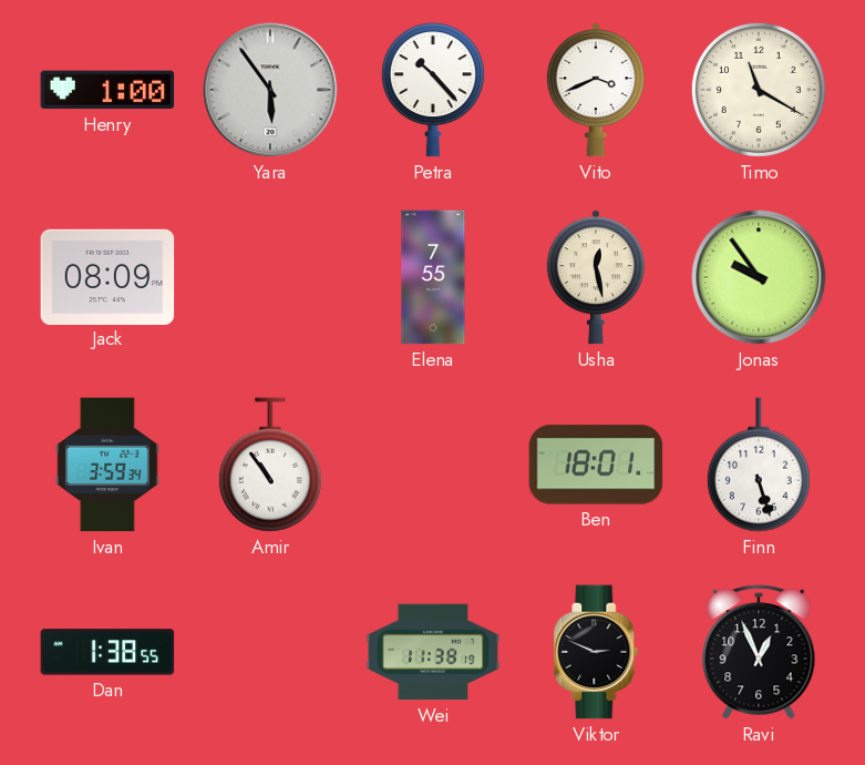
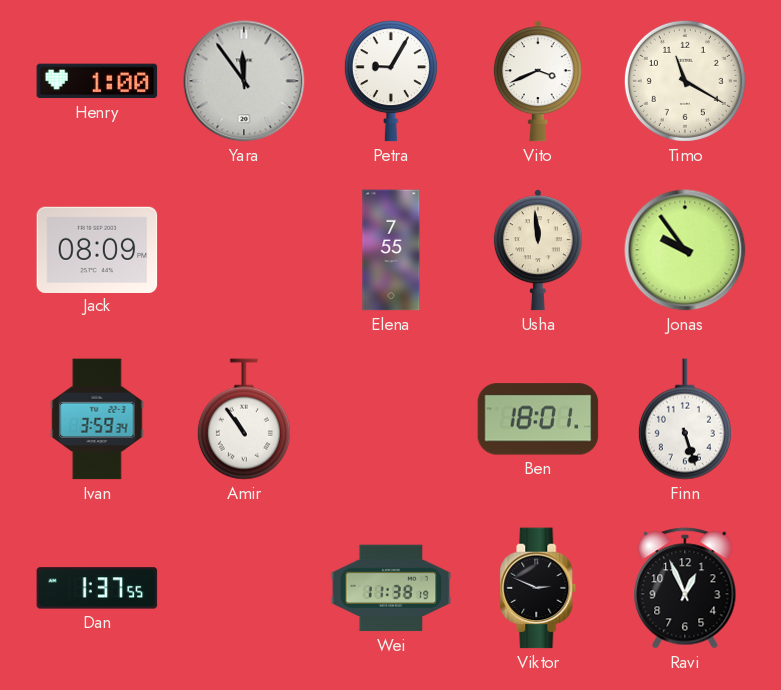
Yara: 5:54 -> 11:54
Petra: 10:23 -> 9:05
Usha: 12:28 -> 11:59
Dan: 1:38 -> 1:37
